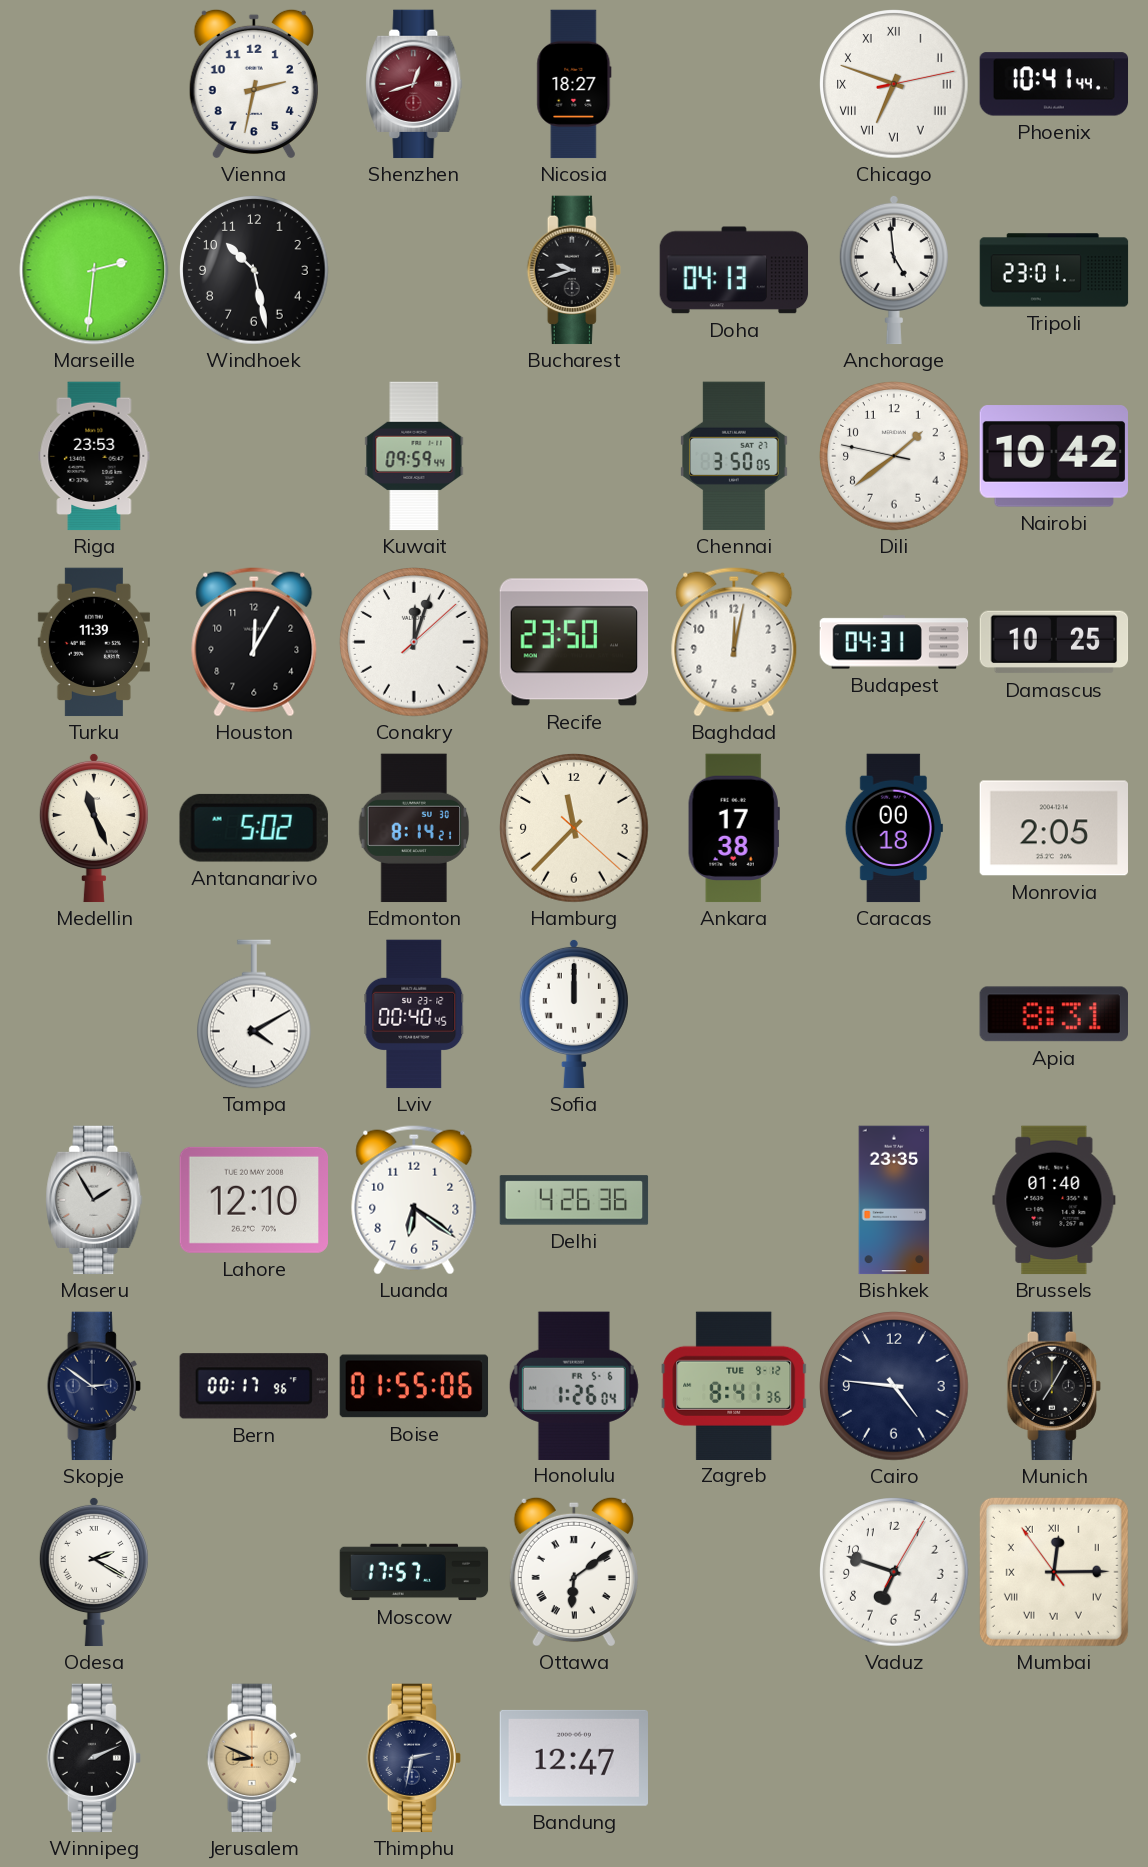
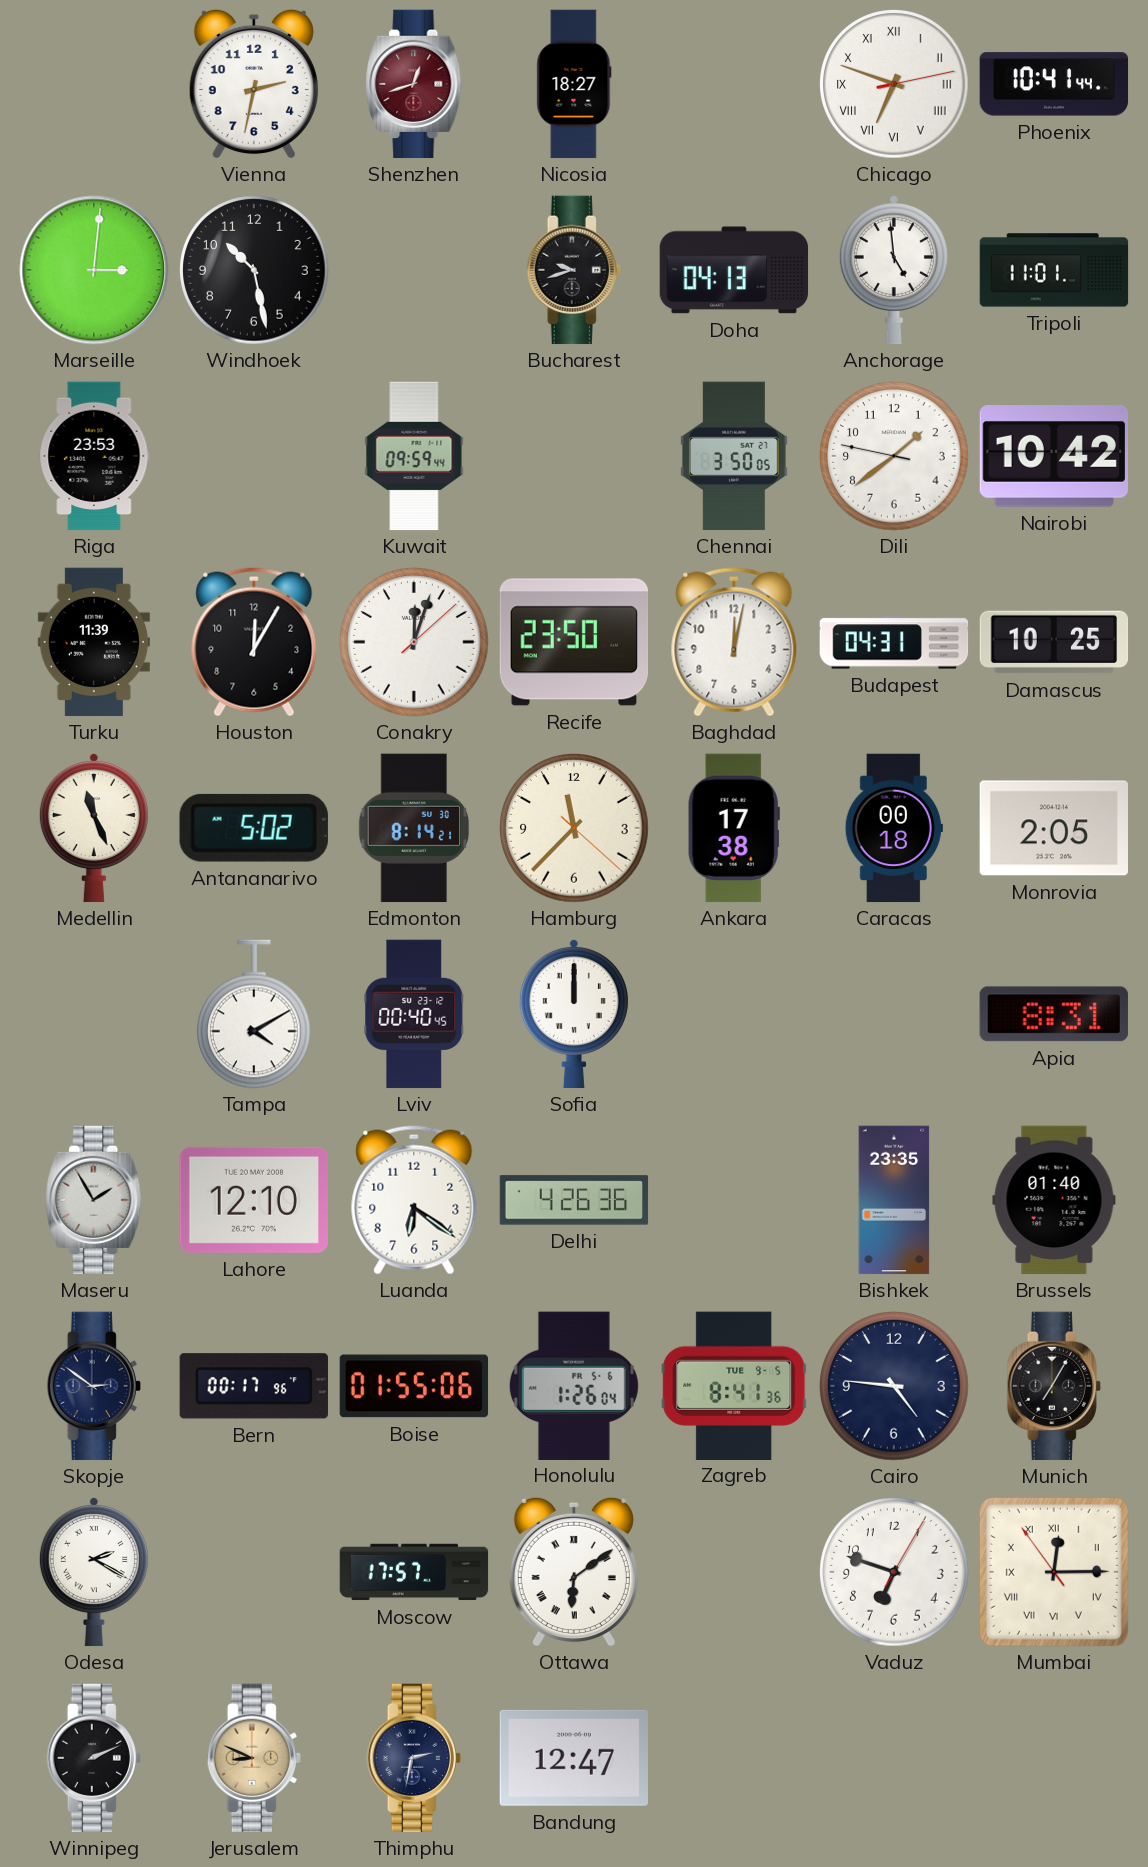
Marseille: 2:31 -> 3:01
Tripoli: 23:01 -> 11:01
Zagreb date: TUE 9-12 -> TUE 9-5
